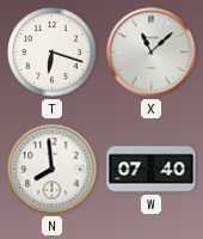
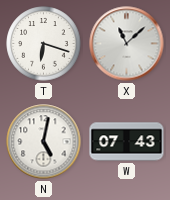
N: 7:59 -> 5:02
W: 07:40 -> 07:43
